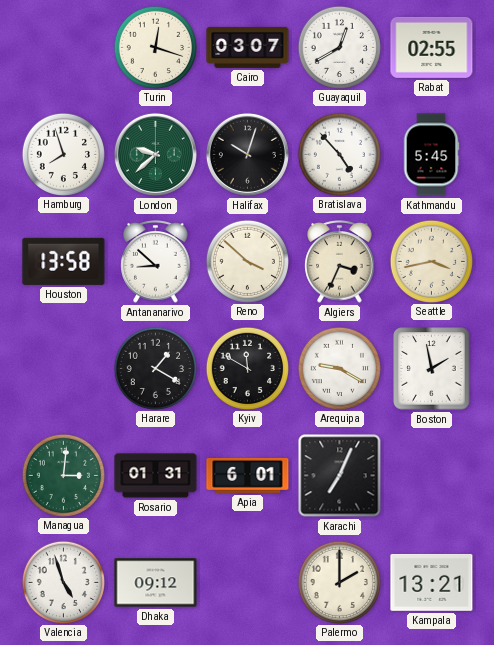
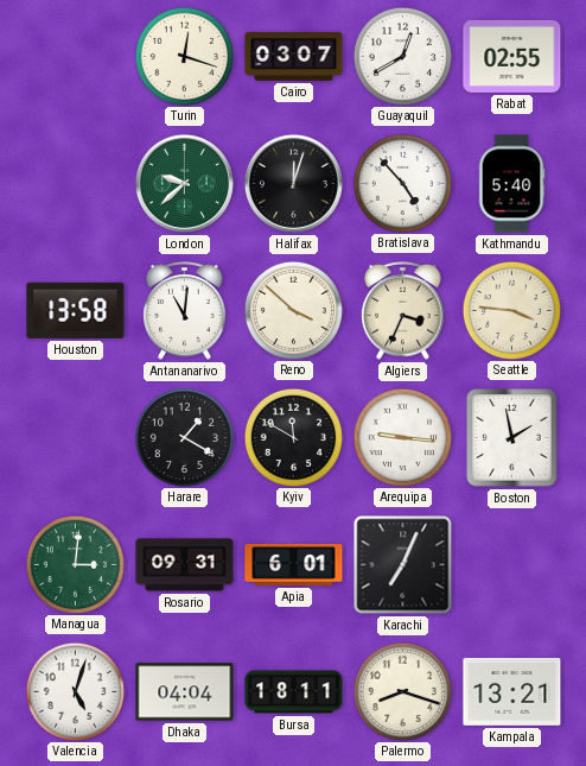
Hamburg: 7:57 -> none
Halifax: 10:03 -> 12:03
Kathmandu: 5:45 -> 5:40
Antananarivo: 8:52 -> 11:01
Seattle: 3:43 -> 3:46
Arequipa: 9:20 -> 9:16
Rosario: 01:31 -> 09:31
Valencia: 4:57 -> 5:03
Dhaka: 09:12 -> 04:04
Bursa: none -> 18:11
Palermo: 2:00 -> 8:18
